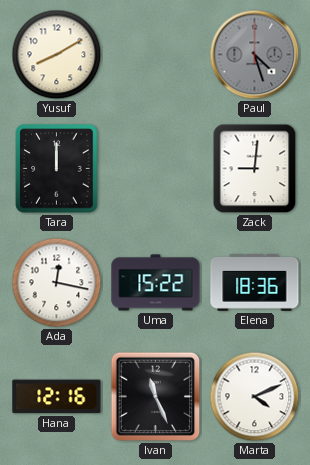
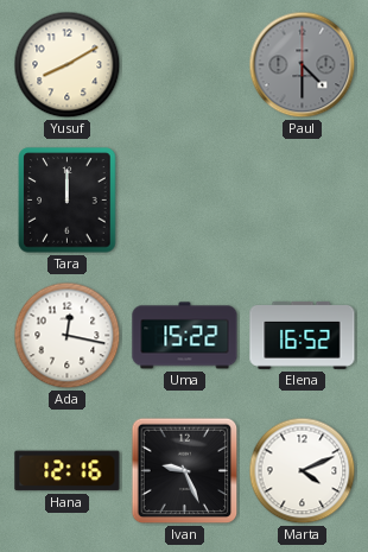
Paul: 4:27 -> 4:30
Zack: 9:01 -> none
Elena: 18:36 -> 16:52
Ivan: 11:26 -> 9:26
